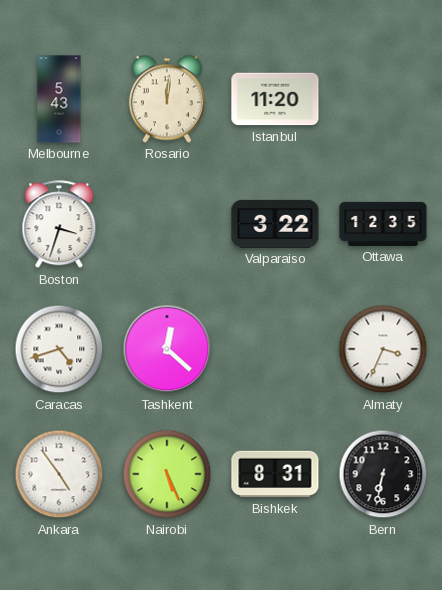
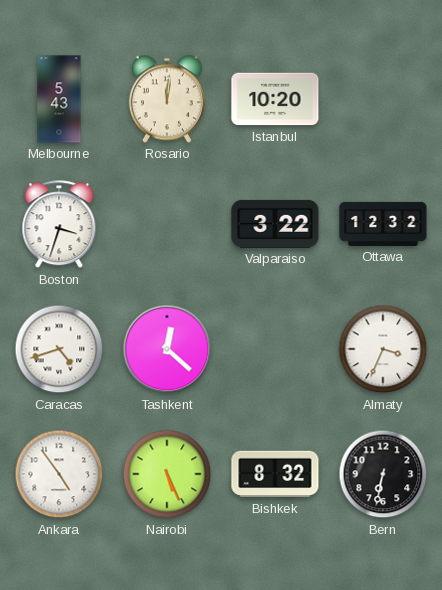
Istanbul: 11:20 -> 10:20
Ottawa: 12:35 -> 12:32
Bishkek: 8:31 -> 8:32
